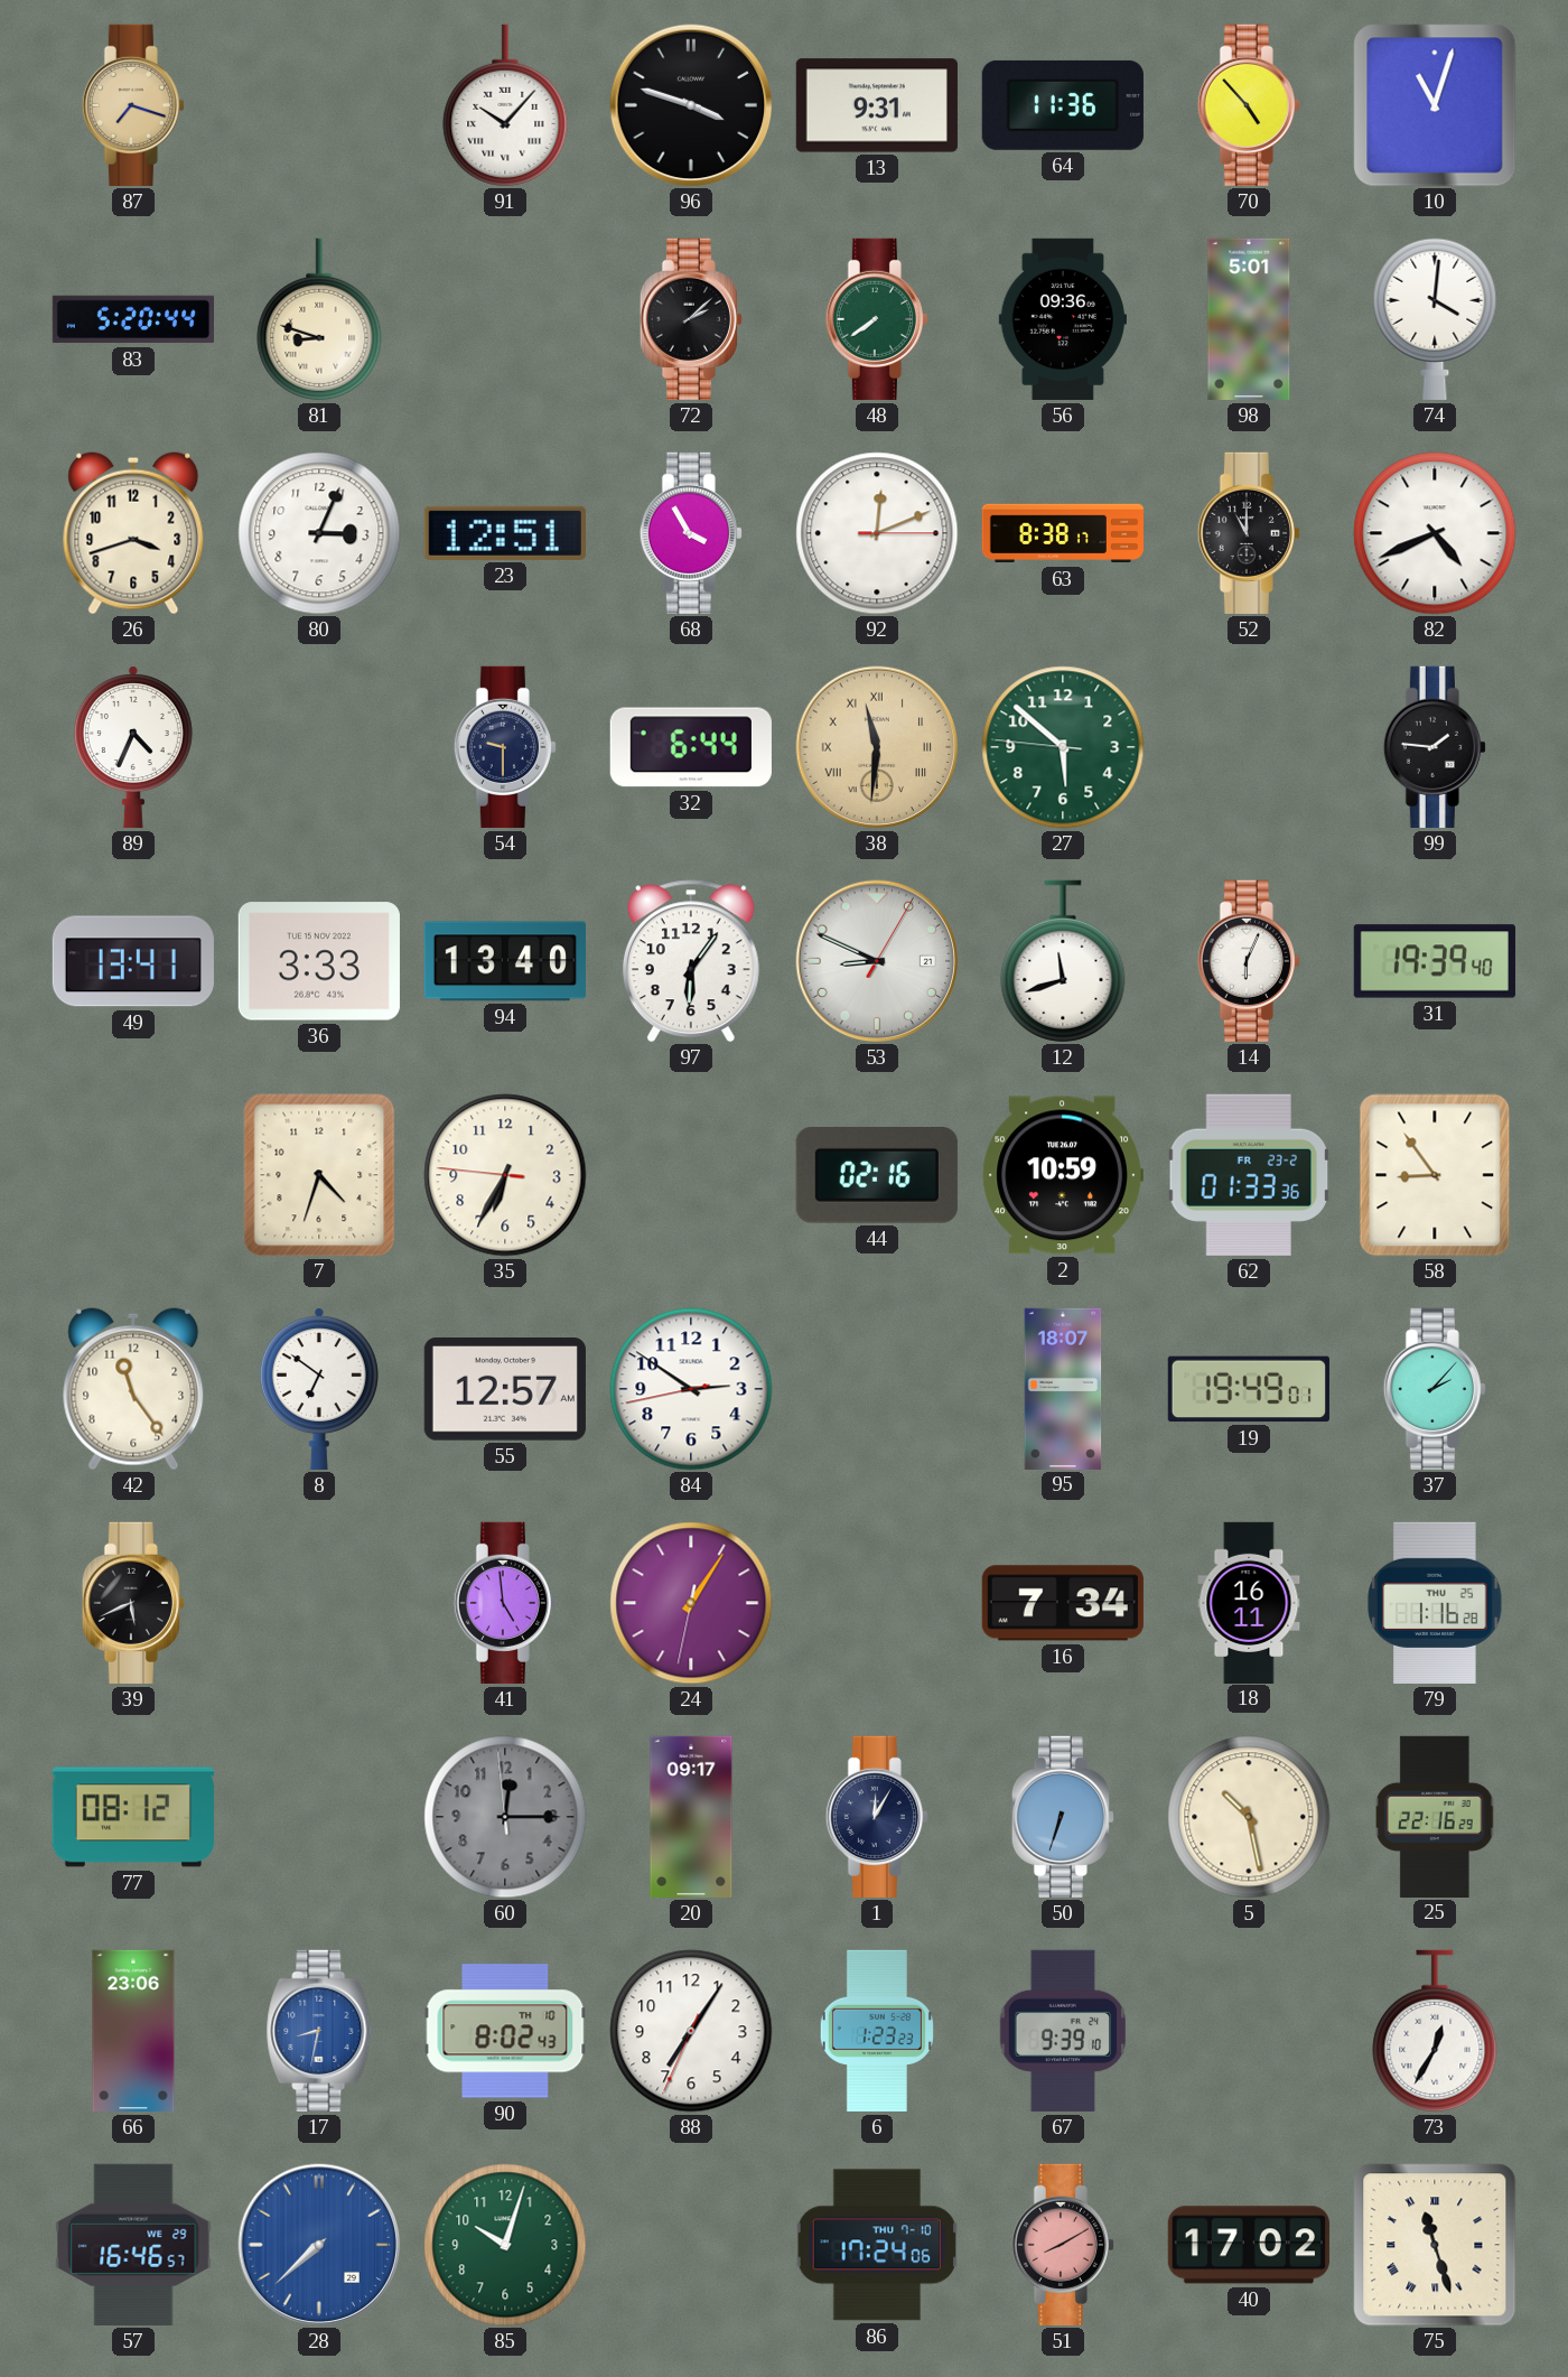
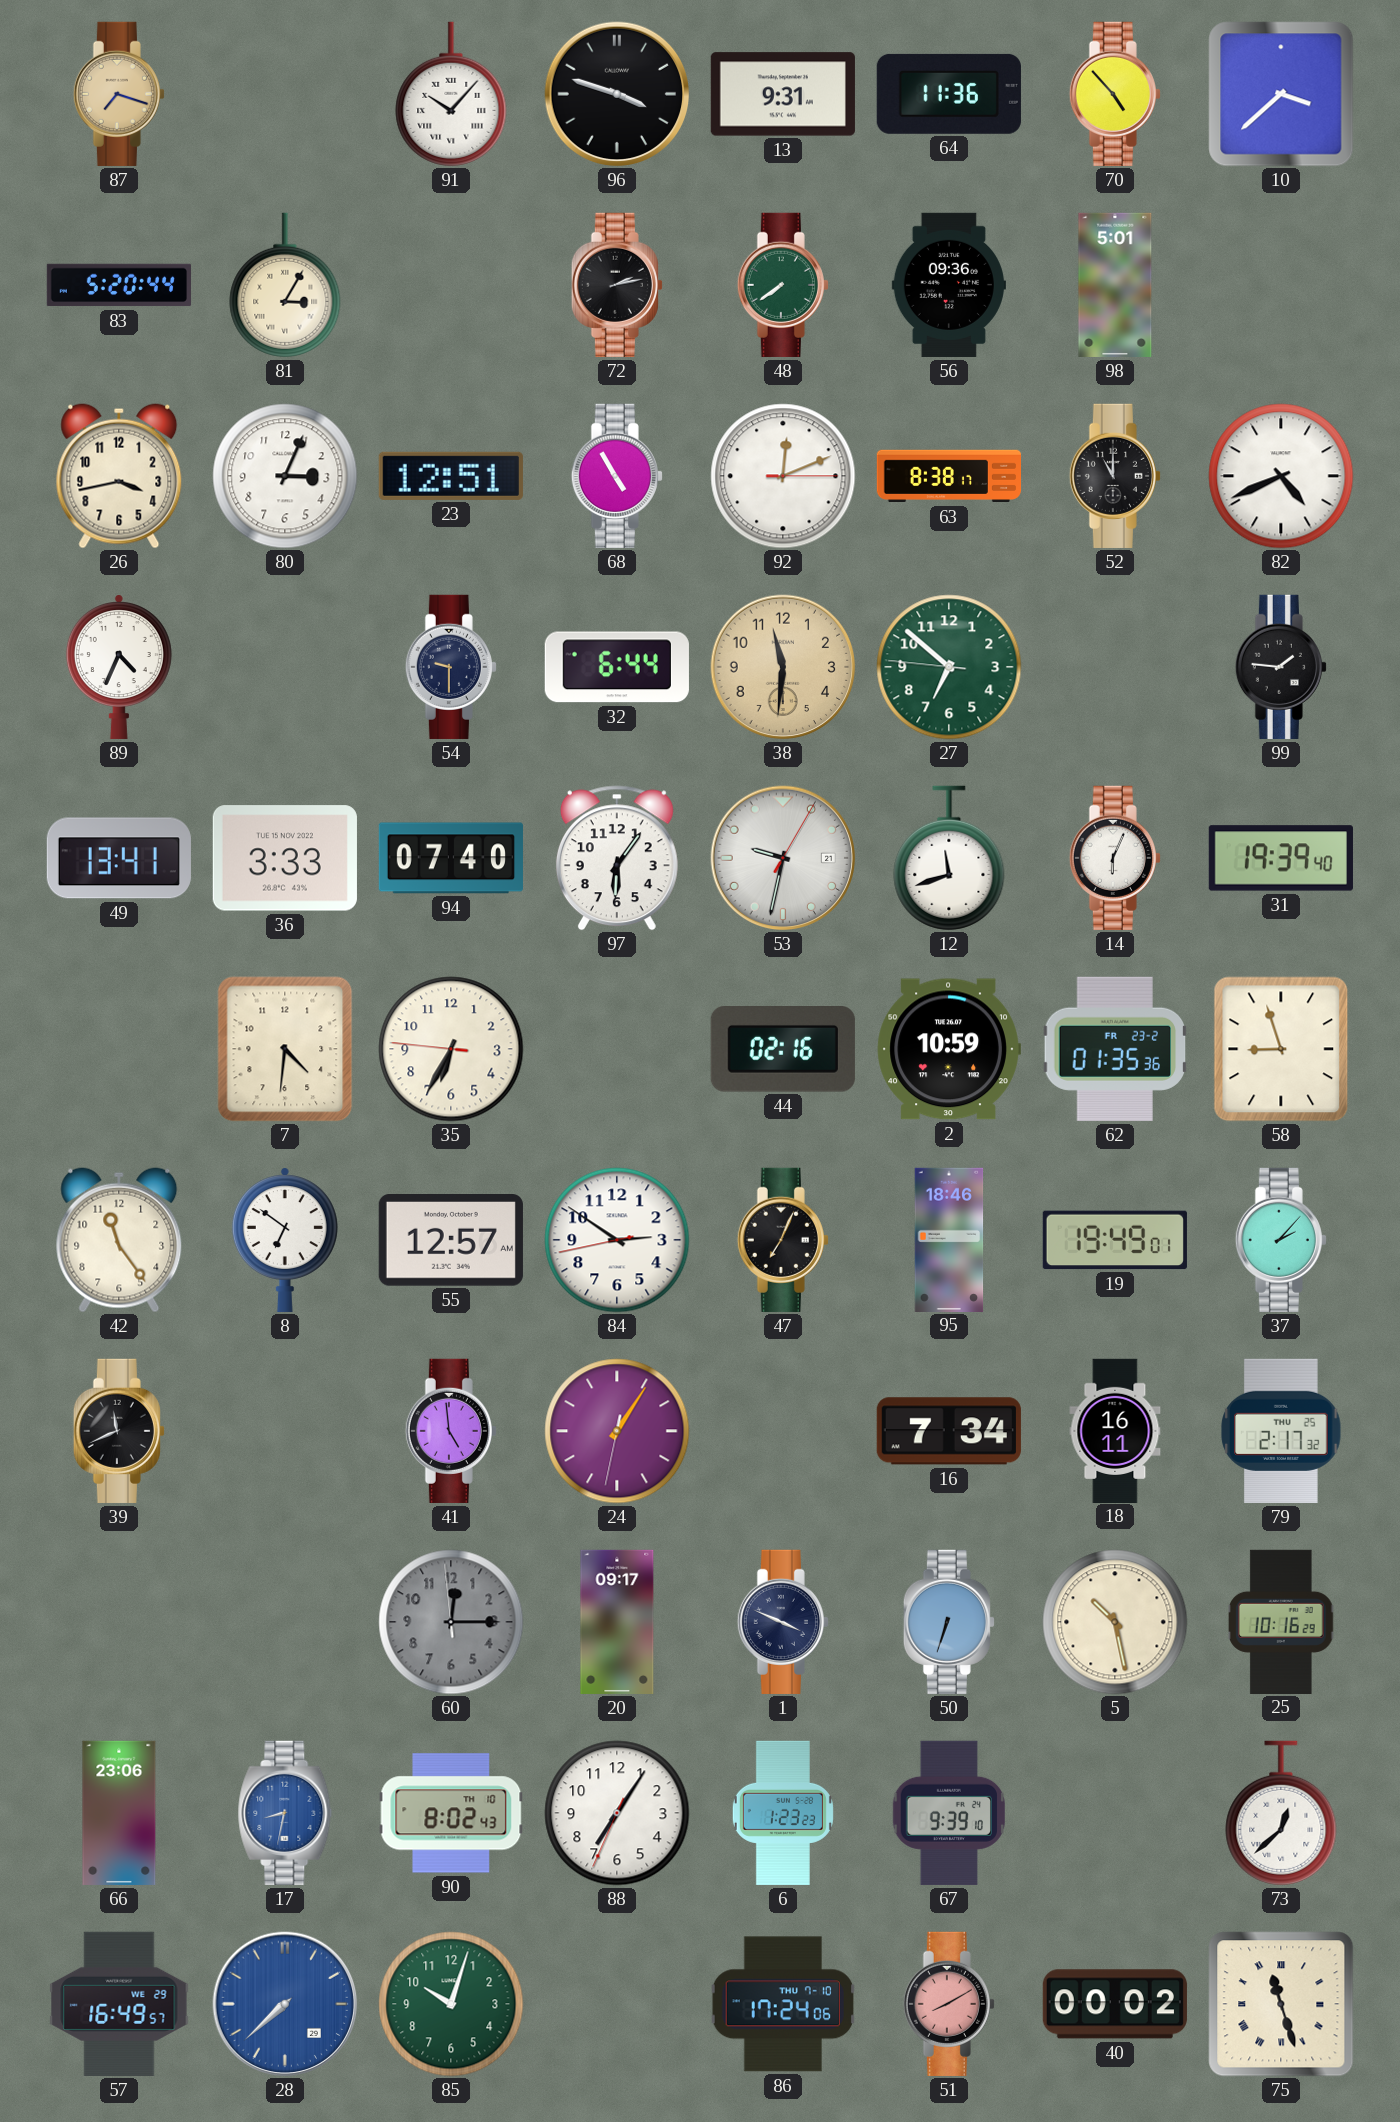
10: 11:03 -> 3:38
81: 8:48 -> 3:05
72: 2:08 -> 2:13
74: 4:01 -> none
26: 3:42 -> 3:43
68: 3:55 -> 4:55
38 numerals: Roman -> Arabic
27: 5:51 -> 6:51
94: 13:40 -> 07:40
53: 8:49 -> 9:32
7: 4:33 -> 4:31
62: 01:33 -> 01:35
58: 8:54 -> 8:57
47: none -> 7:04
95: 18:07 -> 18:46
39: 5:41 -> 11:41
79: 1:16 -> 2:17
77: 08:12 -> none
1: 12:05 -> 3:49
25: 22:16 -> 10:16
73: 12:35 -> 12:38
57: 16:46 -> 16:49
40: 17:02 -> 00:02
